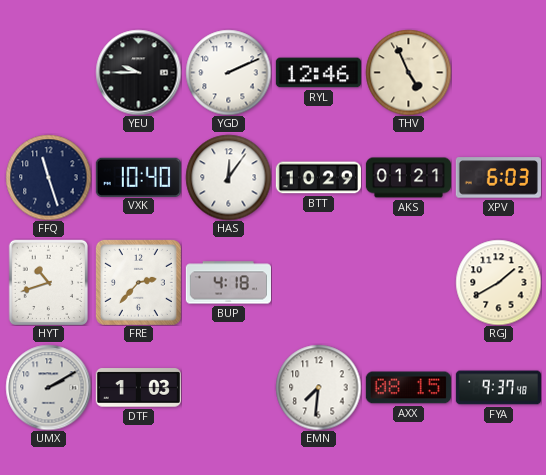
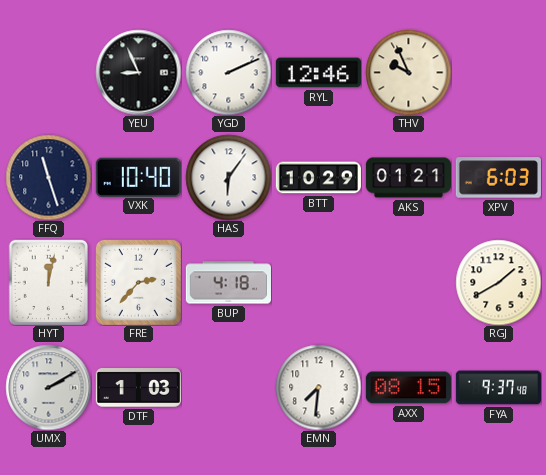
YEU: 9:45 -> 8:56
THV: 4:56 -> 9:56
HAS: 12:06 -> 6:06
HYT: 10:42 -> 12:02
